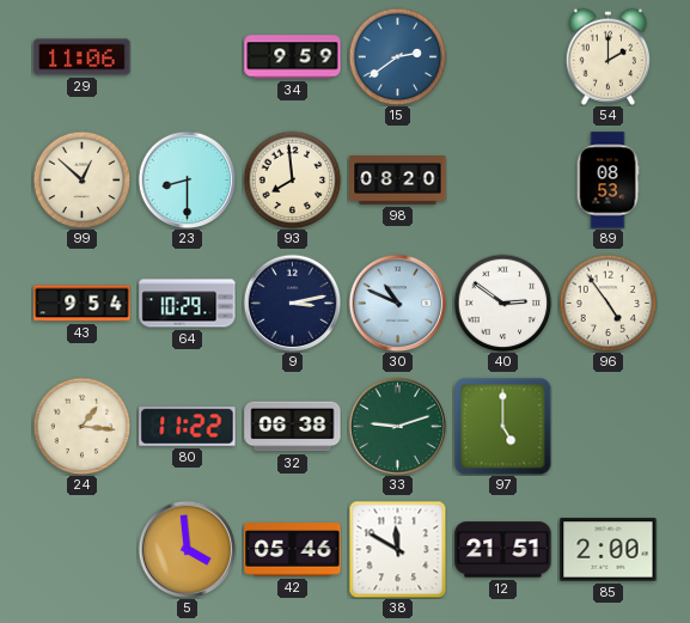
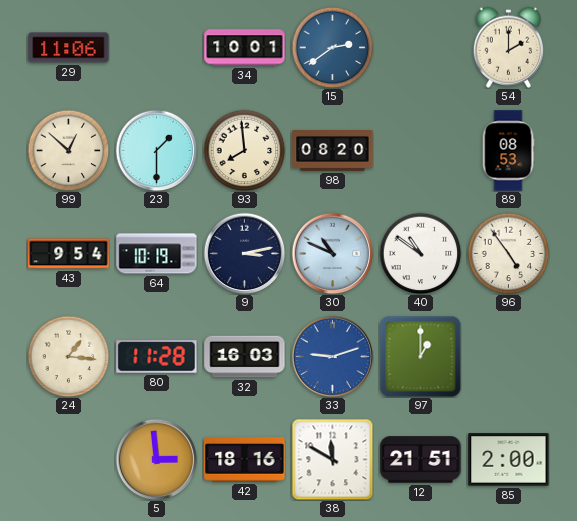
34: 9:59 -> 10:01
23: 8:30 -> 1:30
64: 10:29 -> 10:19
40: 2:51 -> 10:51
80: 11:22 -> 11:28
32: 06:38 -> 16:03
33 dial: green -> blue
97: 5:00 -> 1:00
5: 3:59 -> 2:59
42: 05:46 -> 18:16
